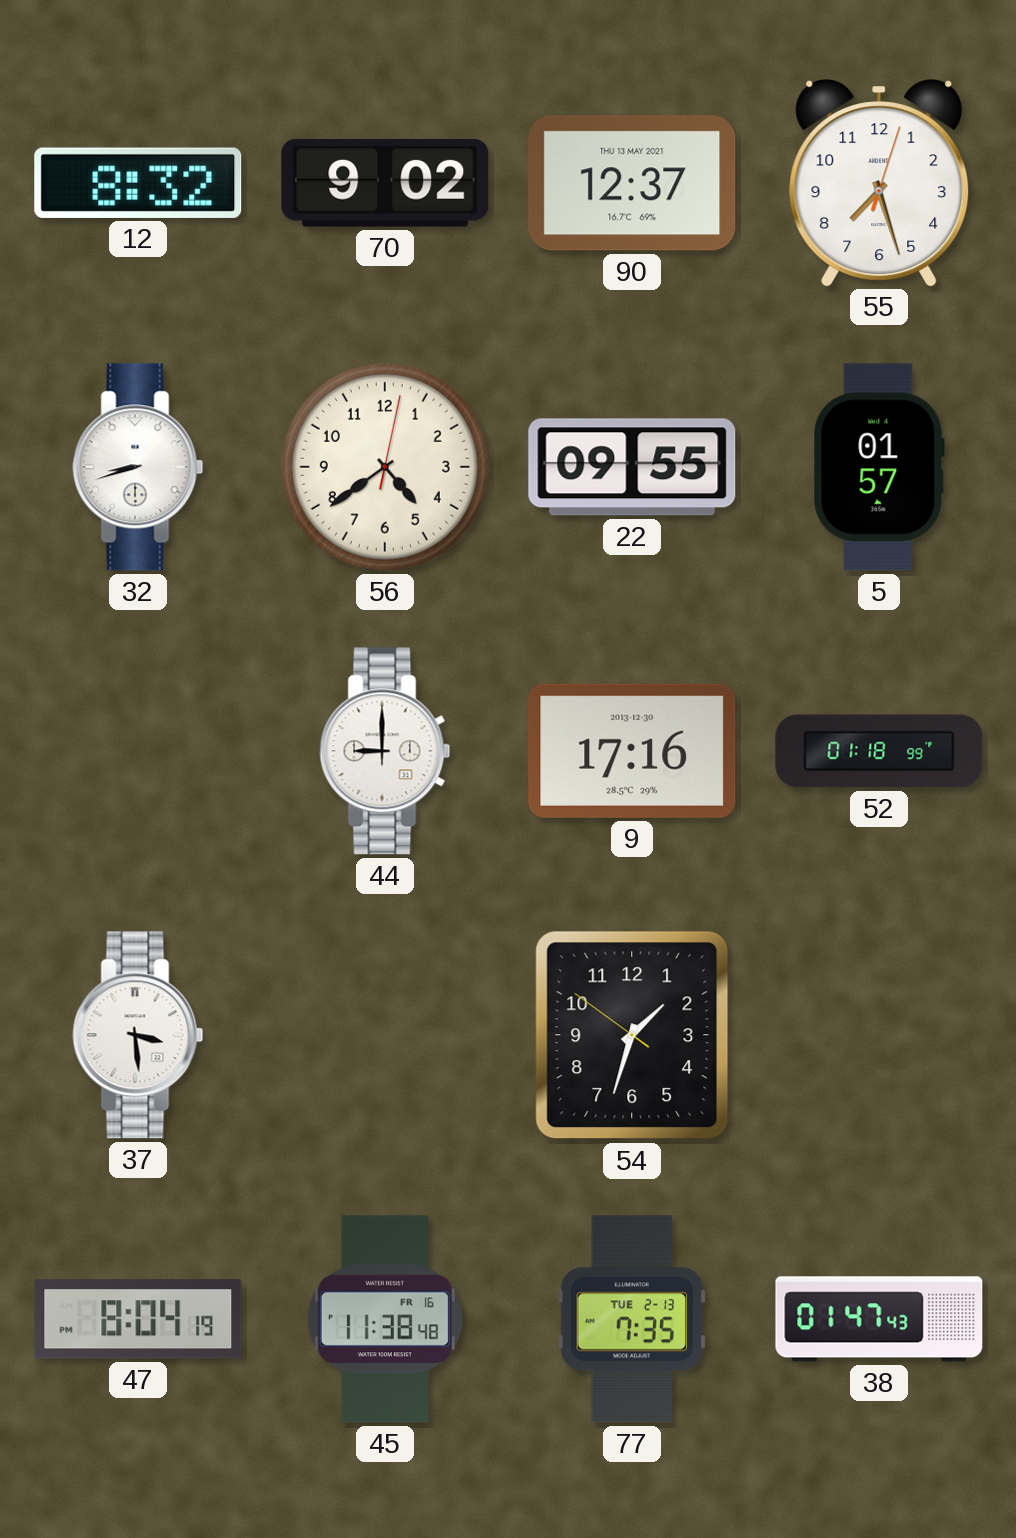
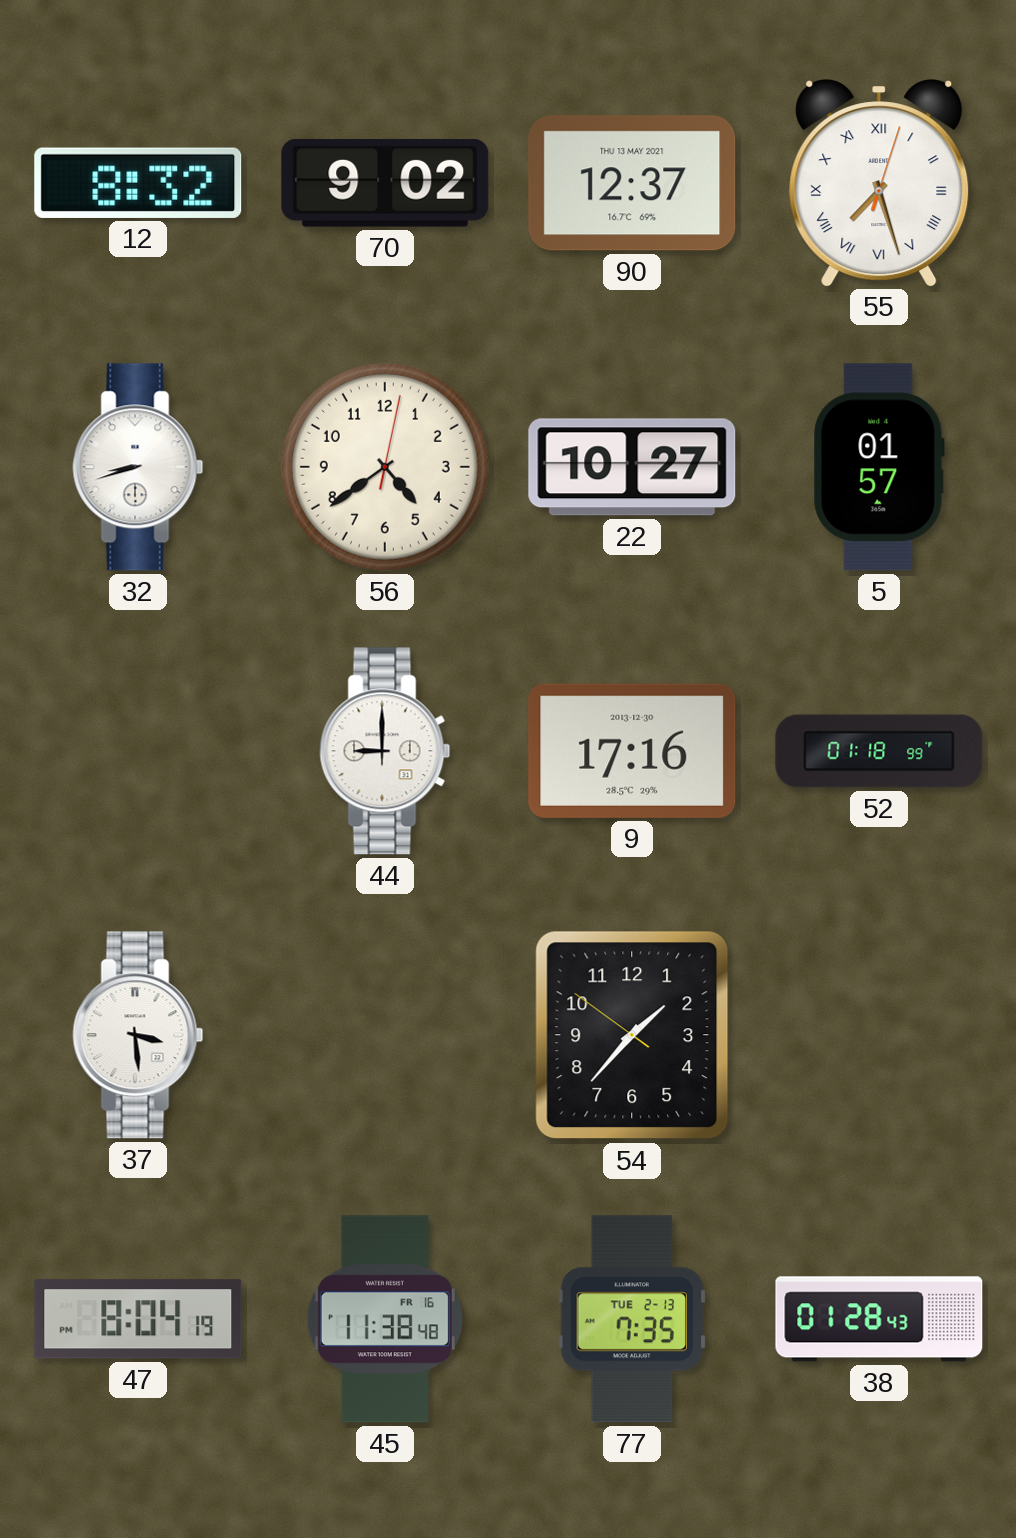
55 numerals: Arabic -> Roman
22: 09:55 -> 10:27
54: 1:32 -> 1:36
38: 01:47 -> 01:28
